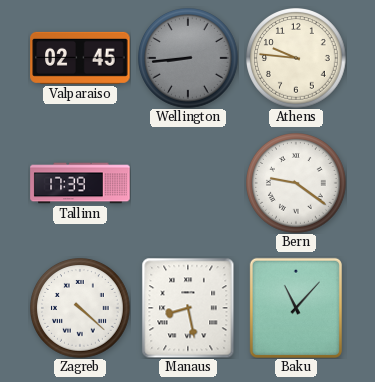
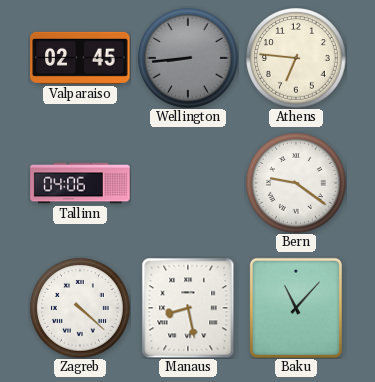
Athens: 9:46 -> 6:46
Tallinn: 17:39 -> 04:06
